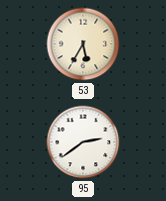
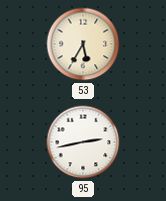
95: 2:39 -> 2:43
